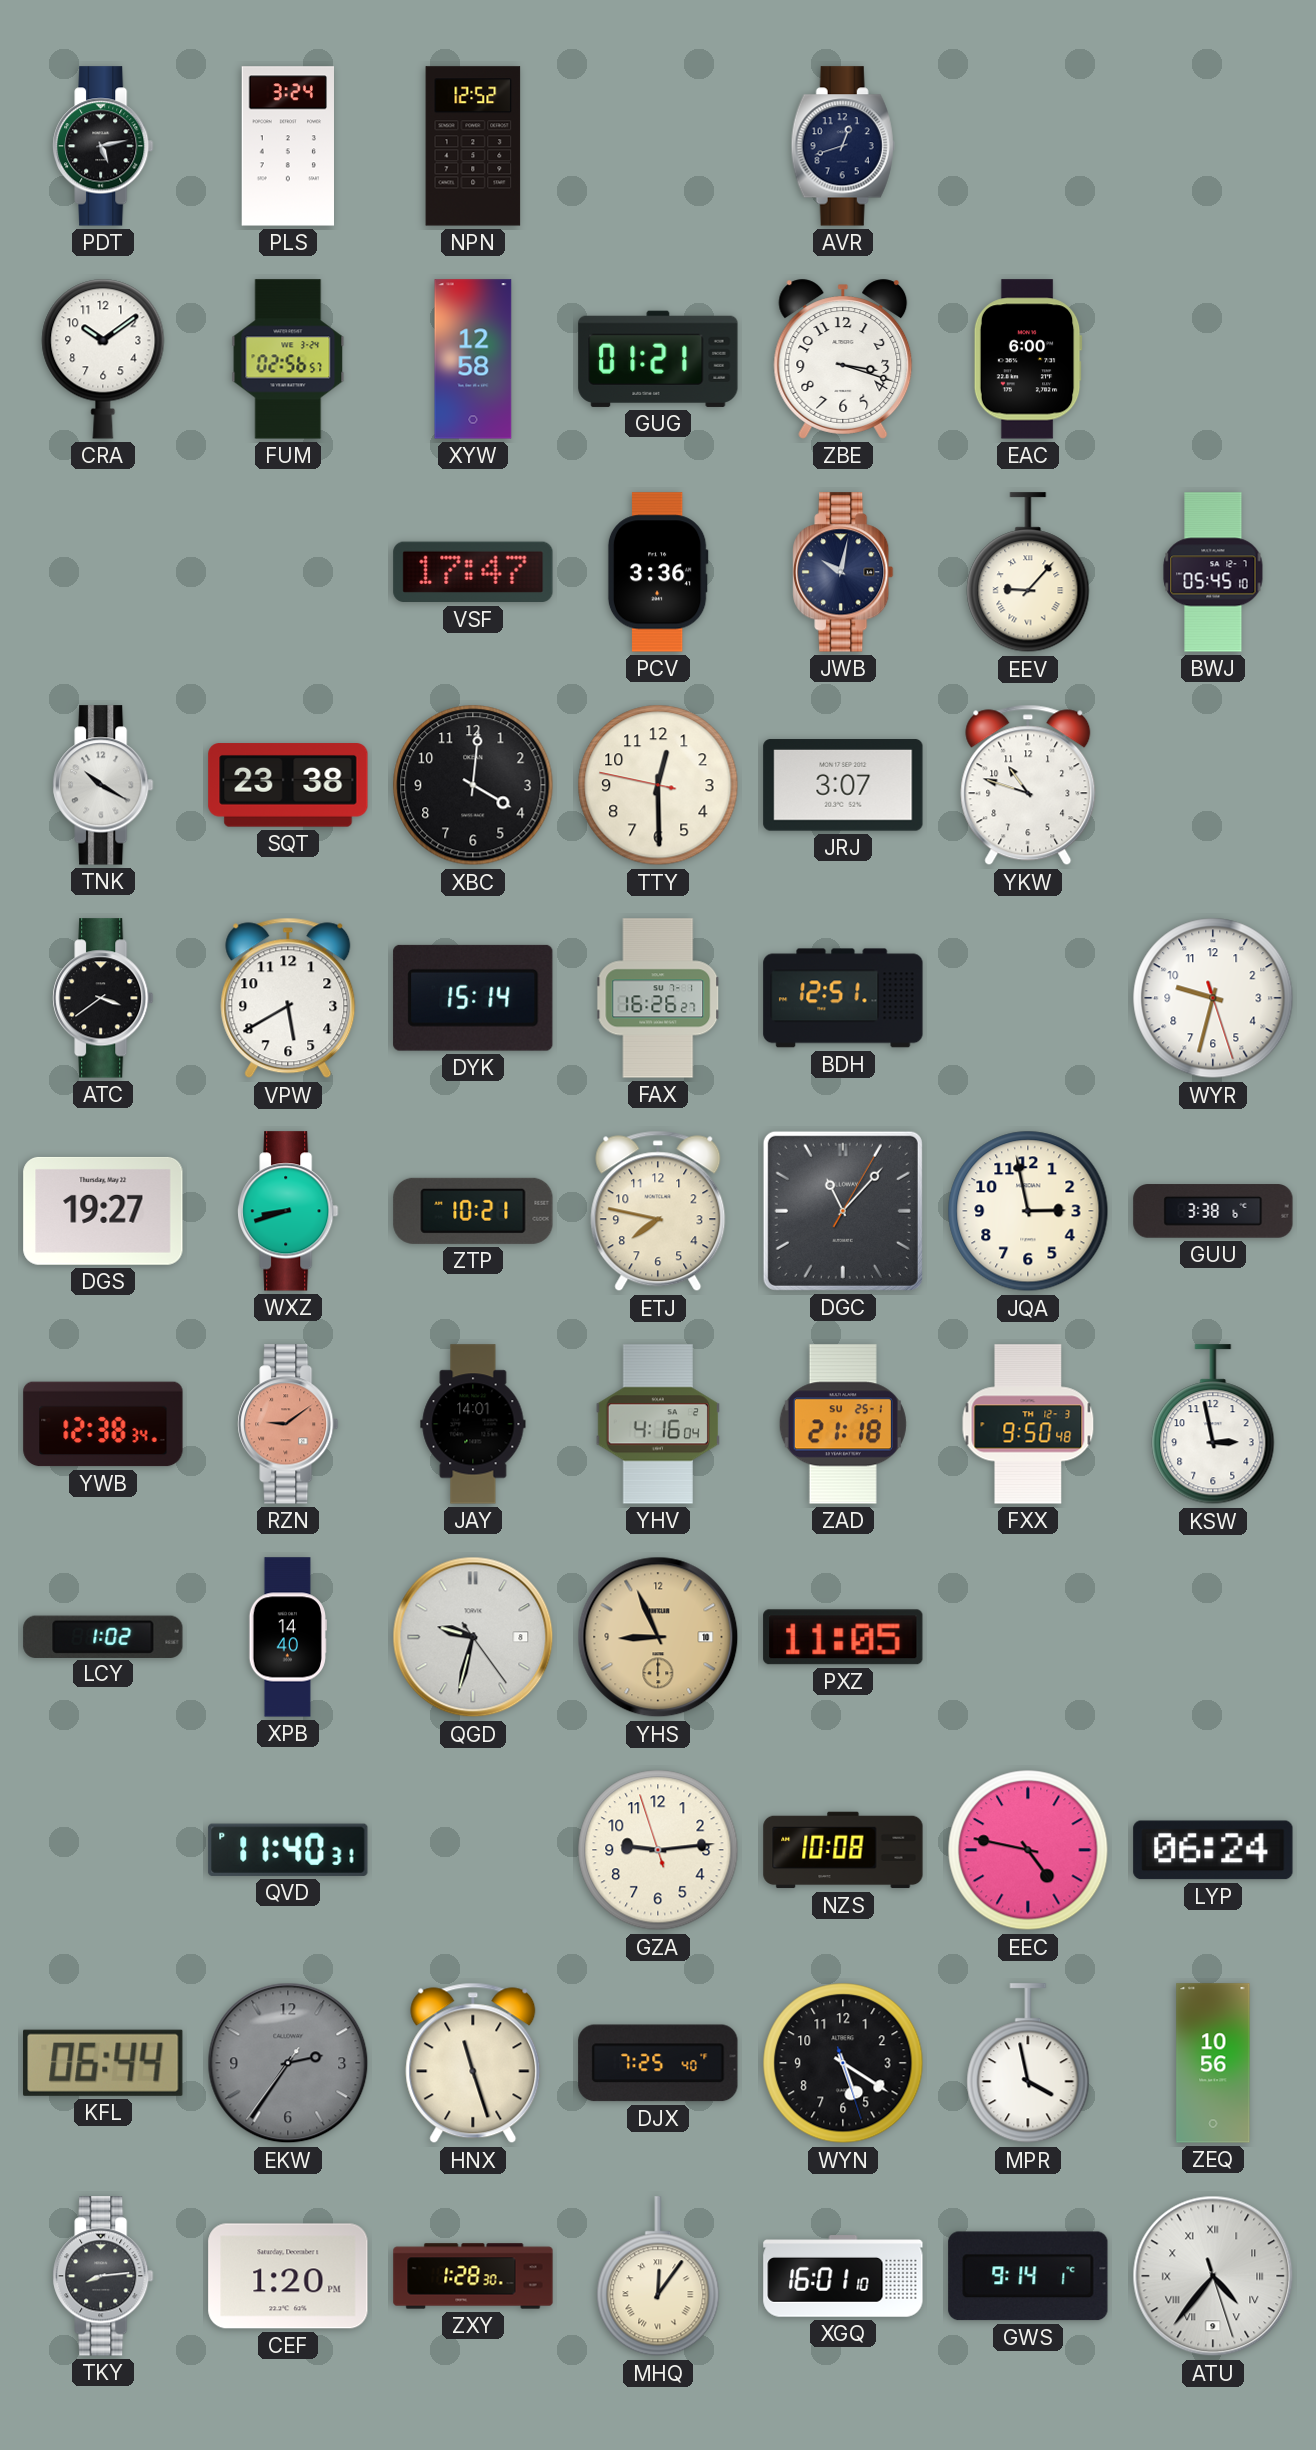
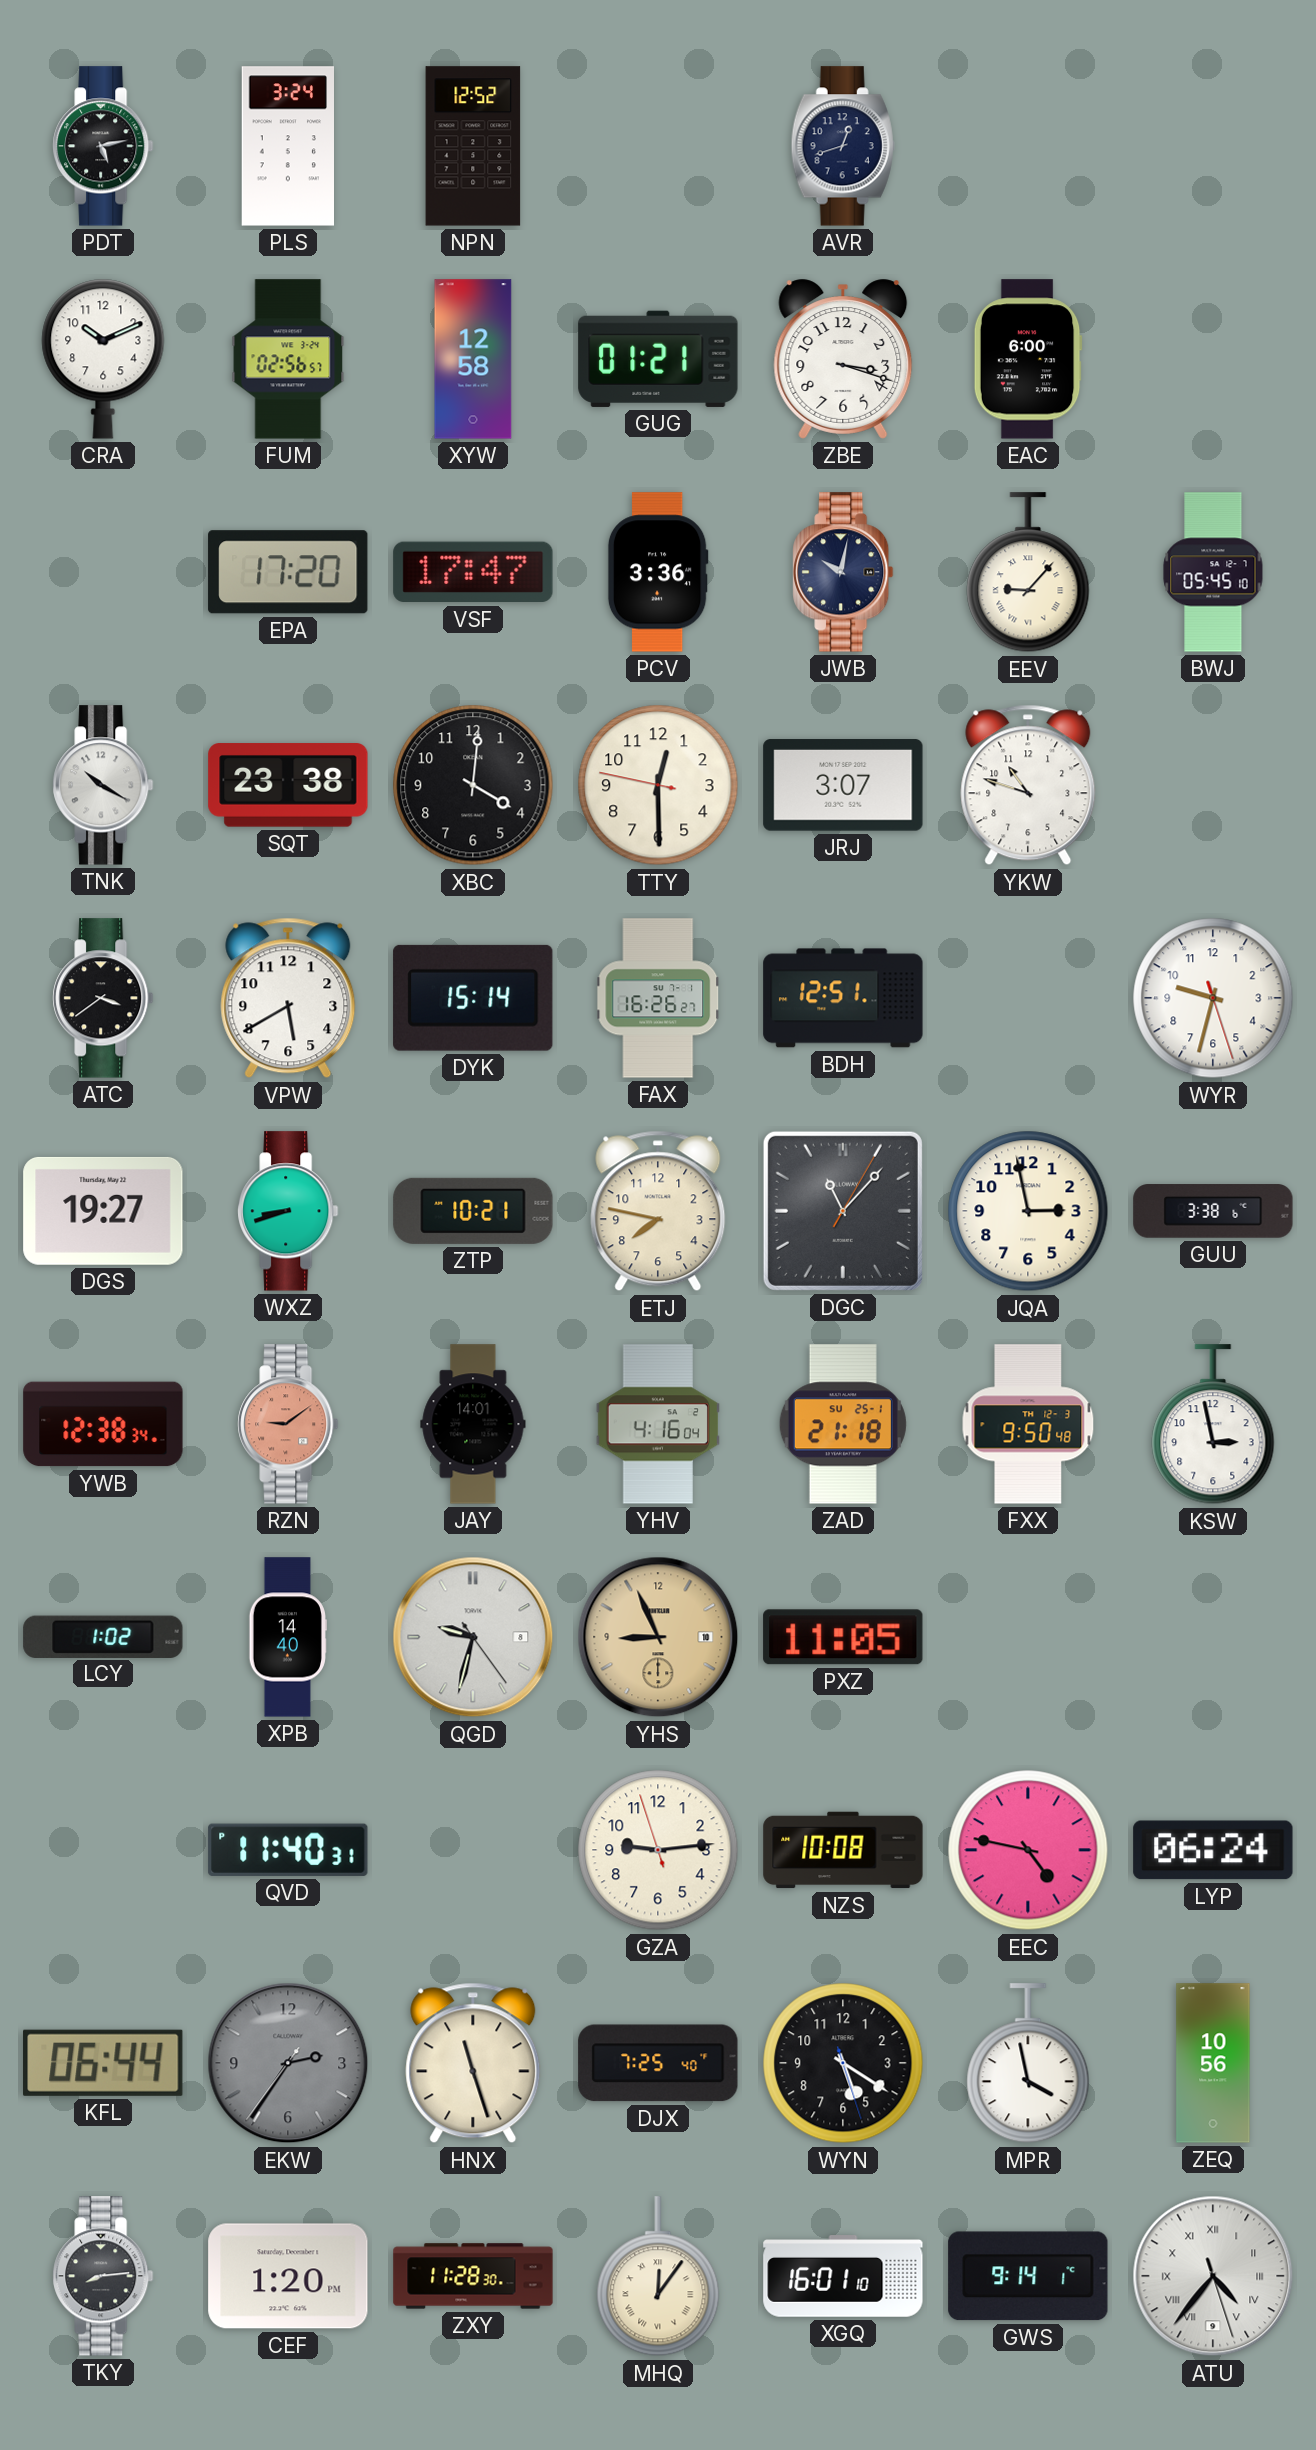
CRA: 10:09 -> 10:11
EPA: none -> 17:20
ZXY: 1:28 -> 11:28
